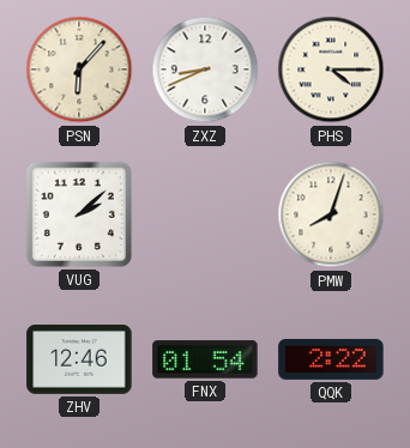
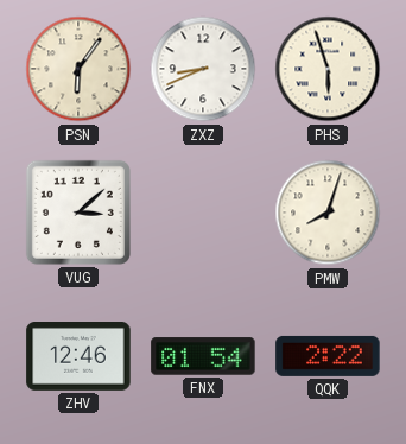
PSN: 6:07 -> 6:06
PHS: 4:15 -> 5:57
VUG: 2:08 -> 3:08
